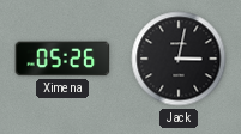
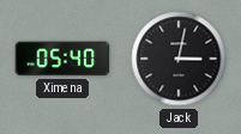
Ximena: 05:26 -> 05:40
